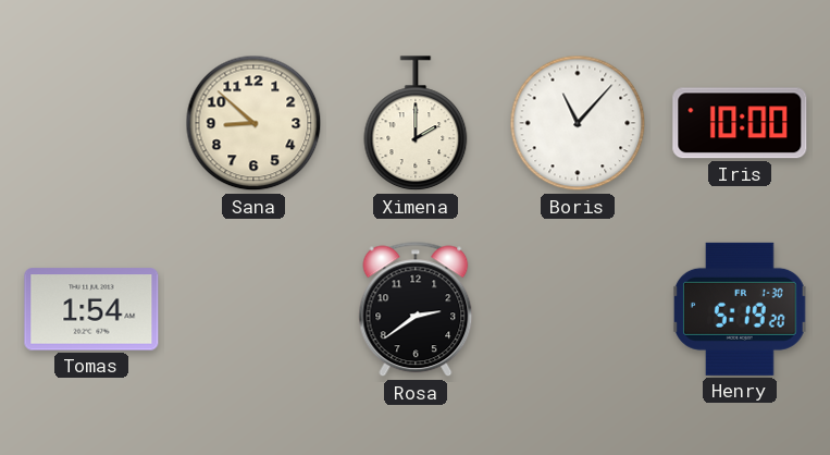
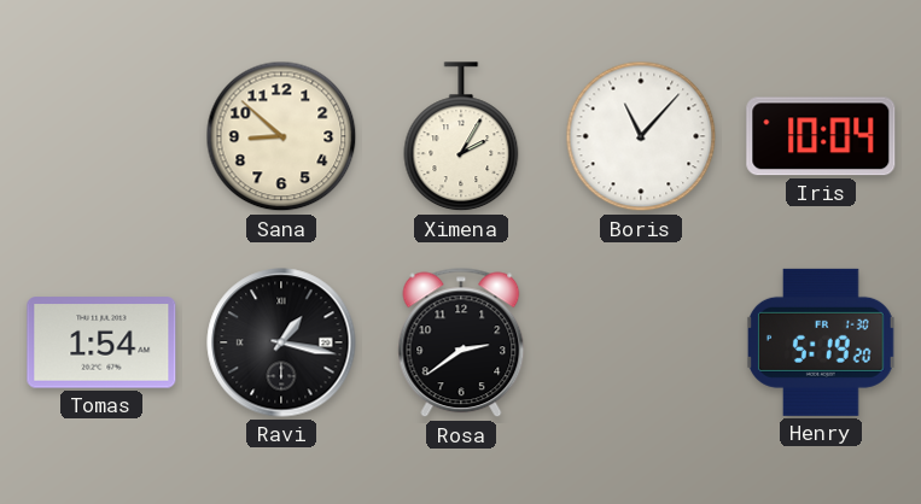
Ximena: 2:00 -> 2:05
Iris: 10:00 -> 10:04
Ravi: none -> 1:17
